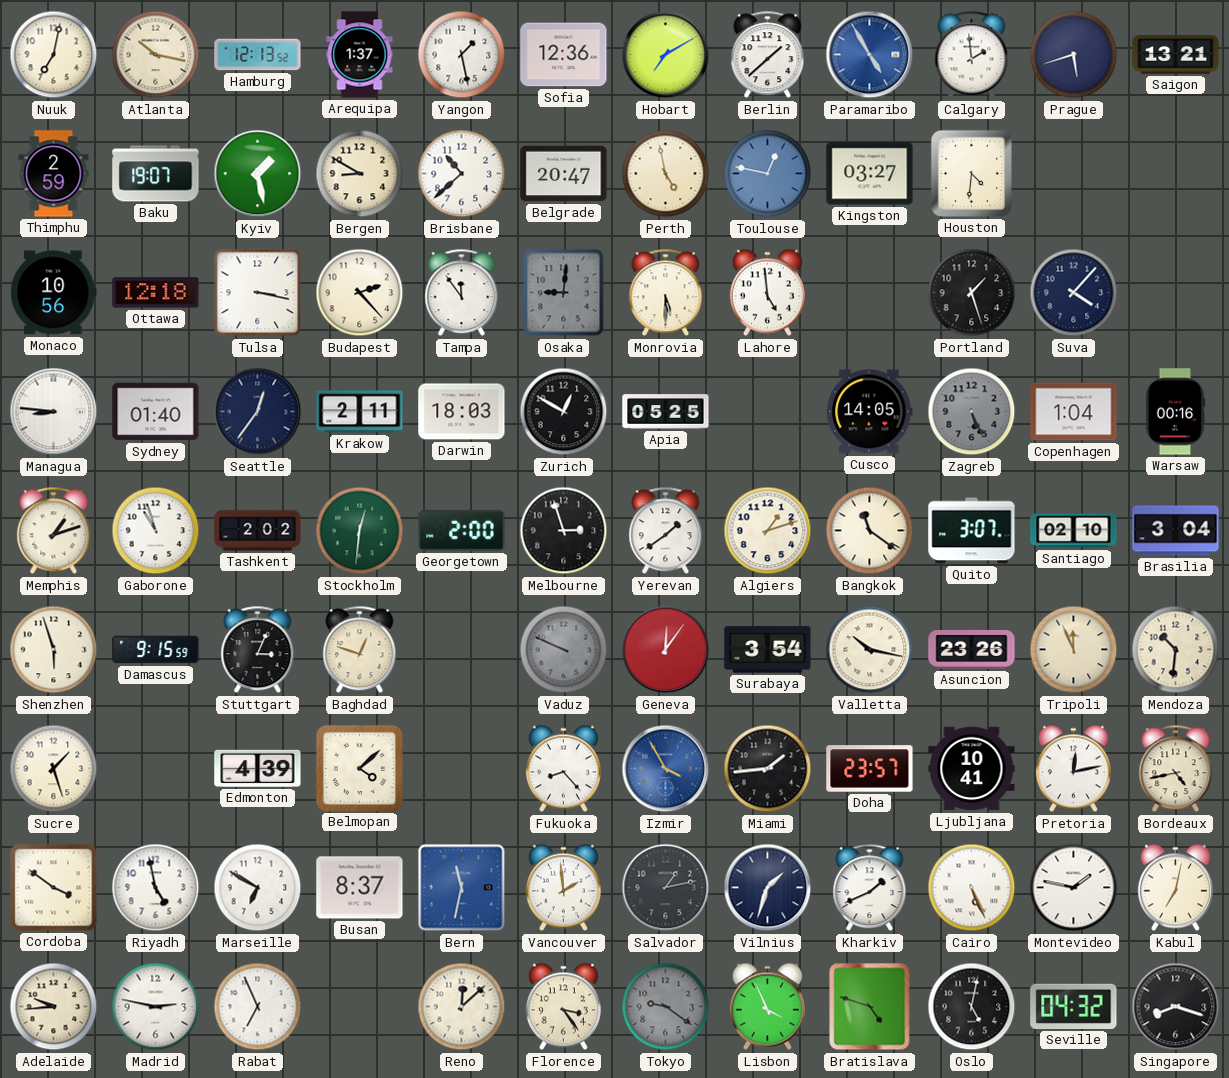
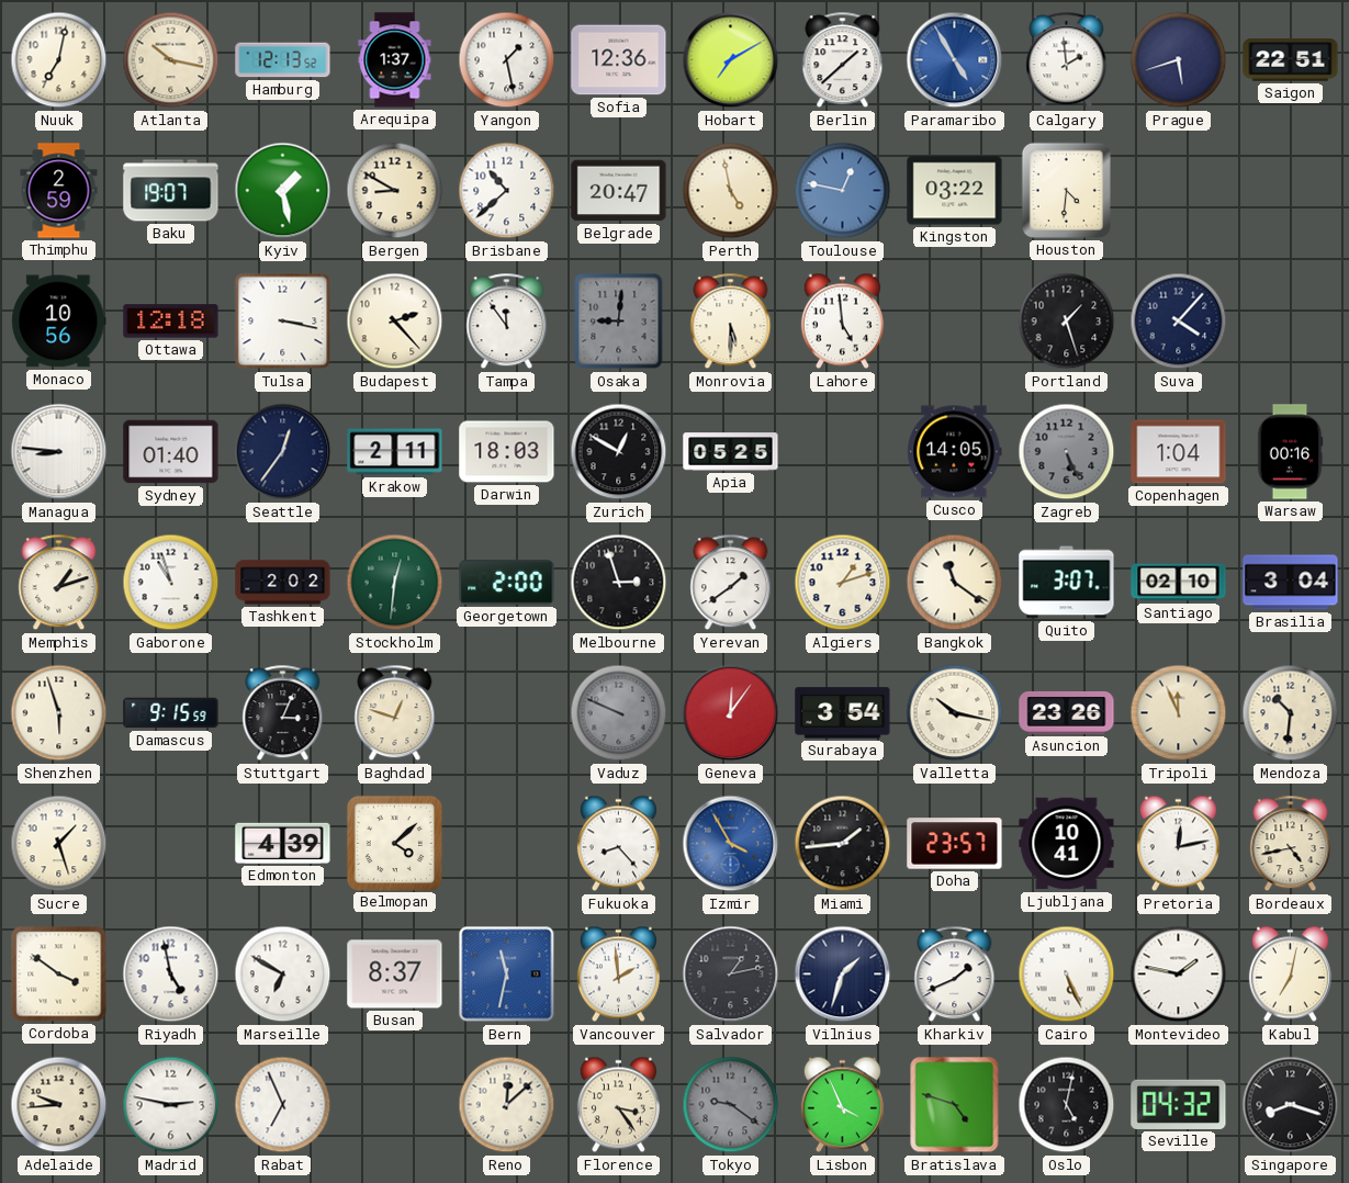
Saigon: 13:21 -> 22:51
Kingston: 03:27 -> 03:22
